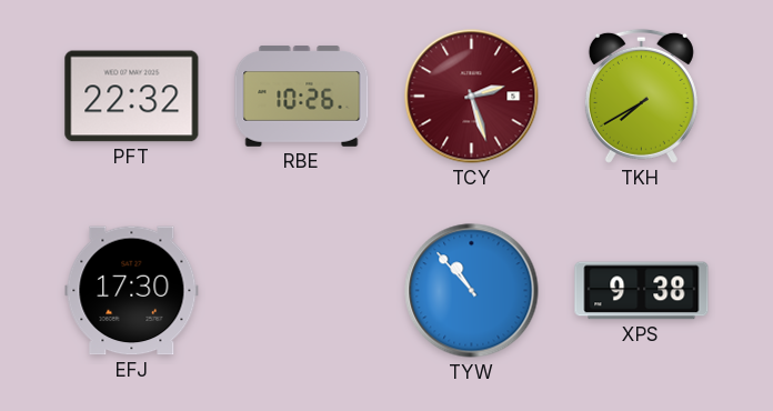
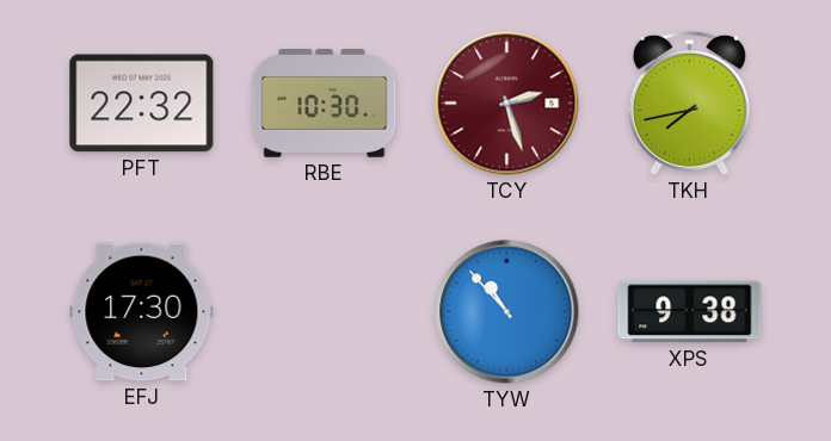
RBE: 10:26 -> 10:30
TKH: 7:40 -> 7:43
